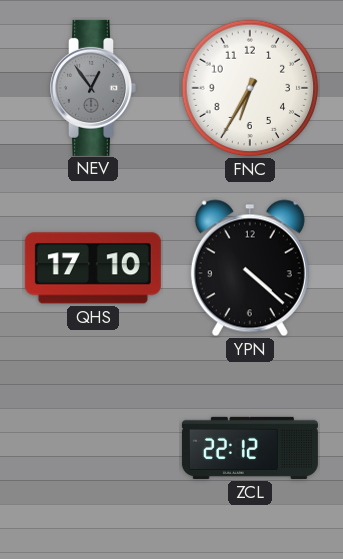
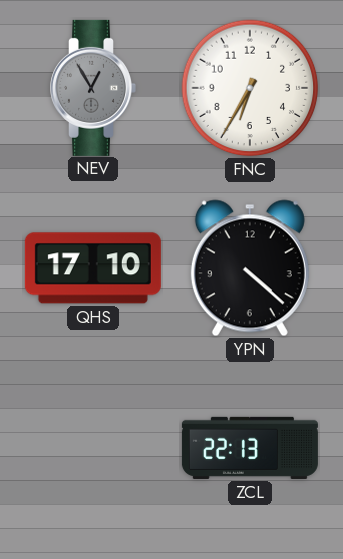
NEV: 12:54 -> 12:55
ZCL: 22:12 -> 22:13
